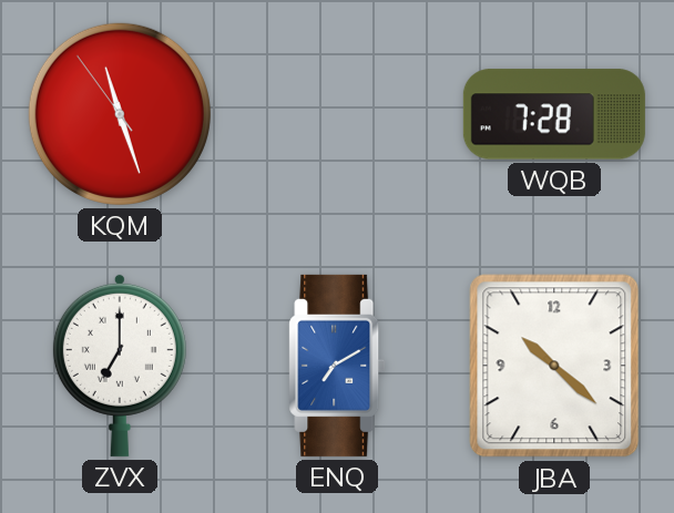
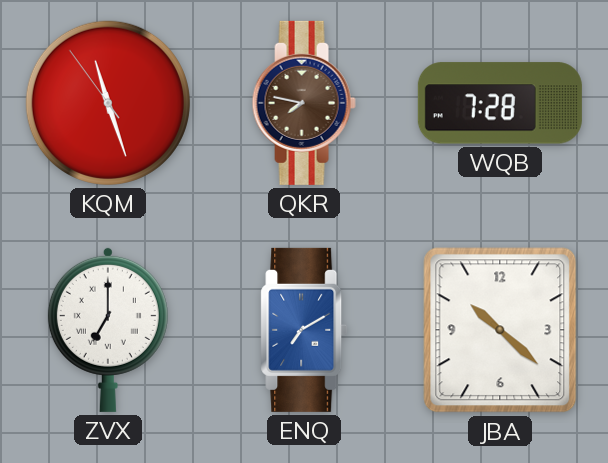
QKR: none -> 7:47
